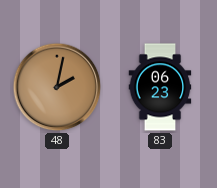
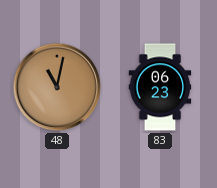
48: 2:02 -> 11:02
